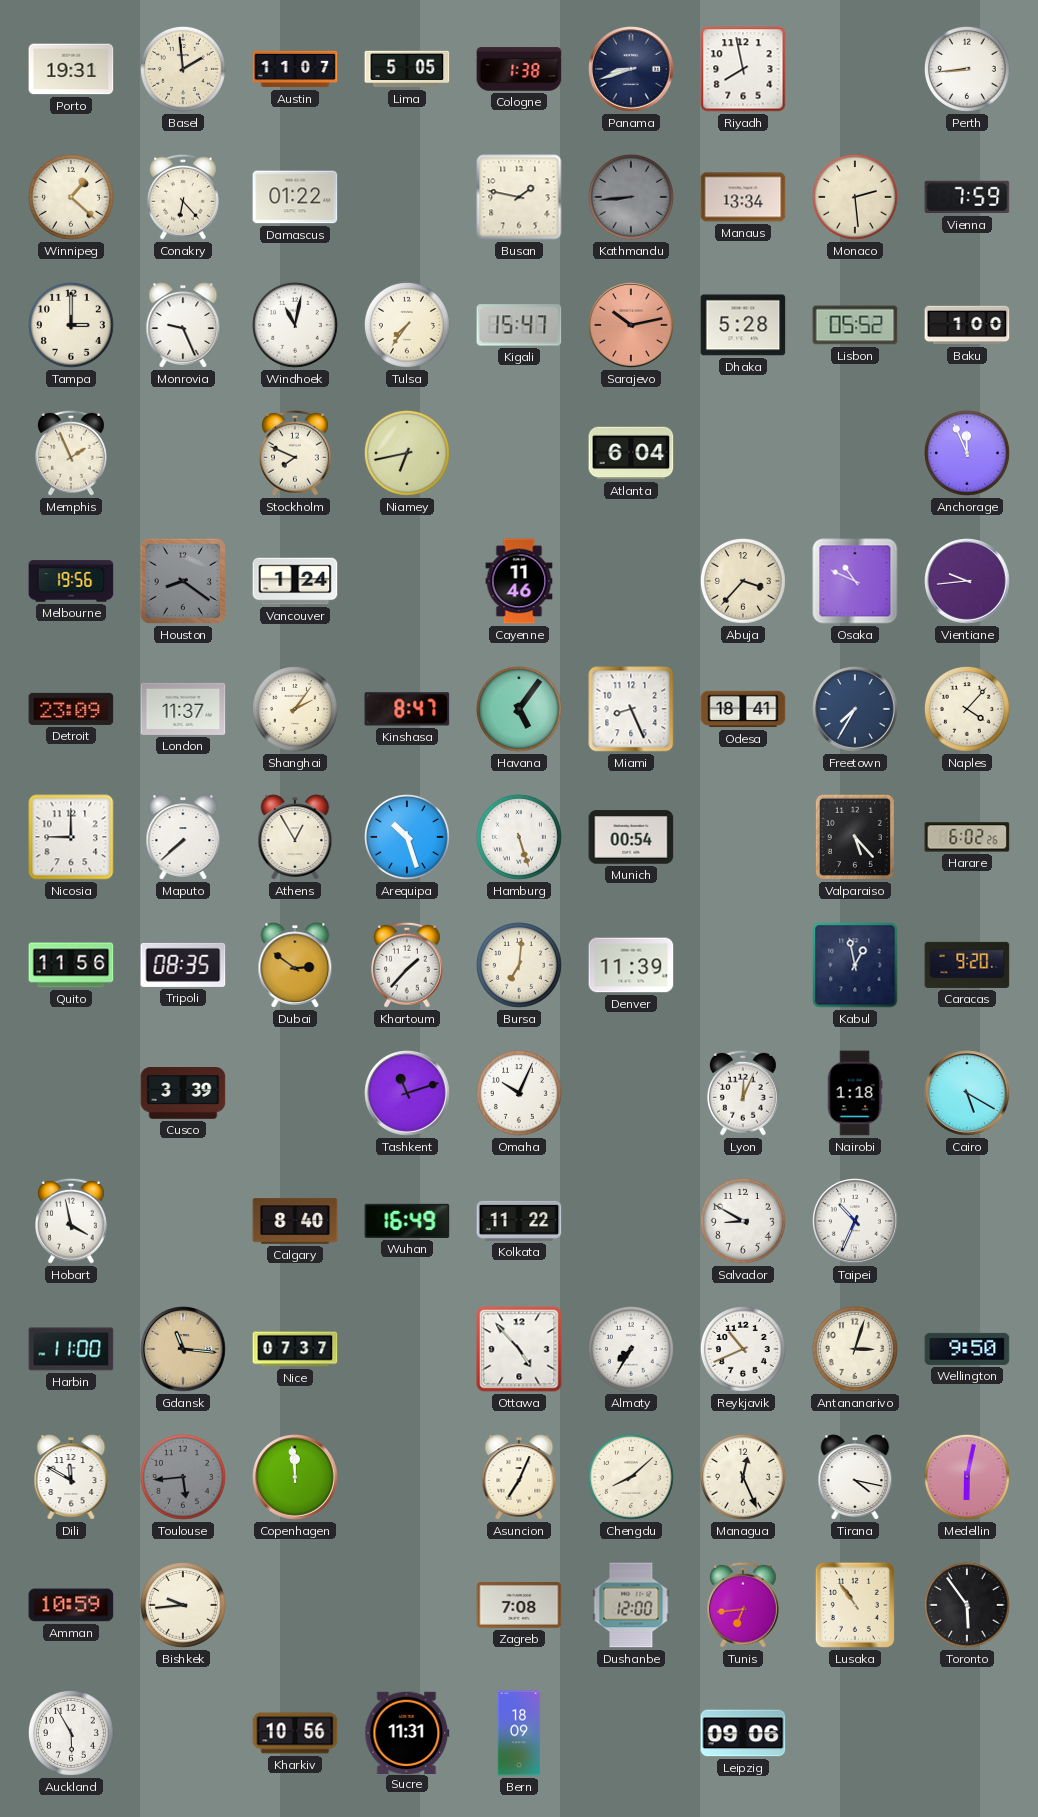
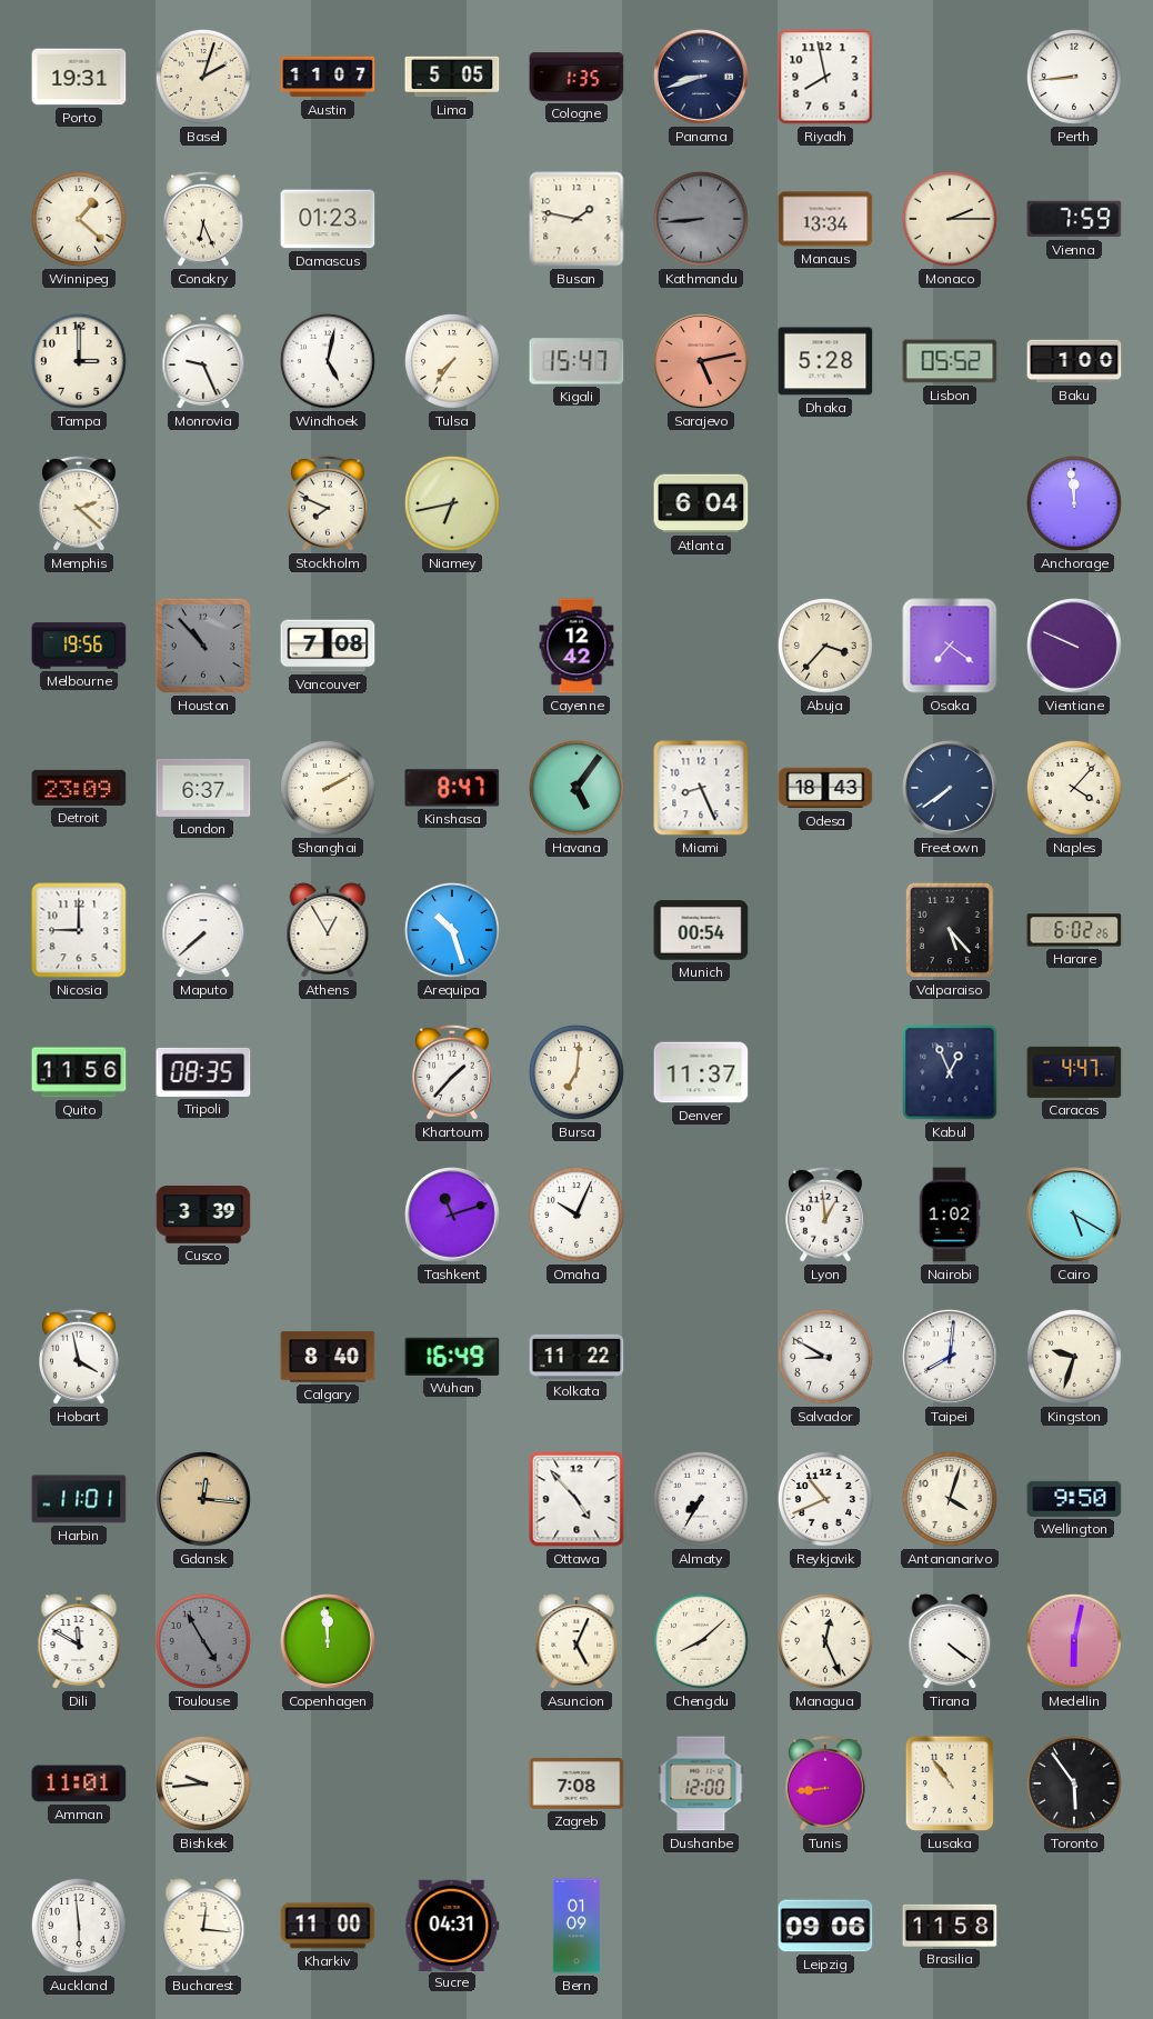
Basel: 1:59 -> 2:03
Cologne: 1:38 -> 1:35
Conakry: 6:23 -> 6:26
Damascus: 01:22 -> 01:23
Monaco: 2:29 -> 2:15
Windhoek: 11:02 -> 5:02
Sarajevo: 10:13 -> 5:13
Memphis: 1:56 -> 2:22
Anchorage: 11:56 -> 11:59
Houston: 8:21 -> 10:53
Vancouver: 1:24 -> 7:08
Cayenne: 11:46 -> 12:42
Osaka: 10:49 -> 7:21
Vientiane: 9:44 -> 9:49
London: 11:37 -> 6:37
Shanghai: 2:06 -> 2:10
Odesa: 18:41 -> 18:43
Freetown: 7:35 -> 7:39
Hamburg: 5:27 -> none
Dubai: 2:51 -> none
Denver: 11:39 -> 11:37
Kabul: 12:58 -> 12:56
Caracas: 9:20 -> 4:47
Lyon: 12:04 -> 12:59
Nairobi: 1:18 -> 1:02
Taipei: 10:34 -> 8:01
Kingston: none -> 9:33
Harbin: 11:00 -> 11:01
Gdansk: 11:16 -> 12:16
Nice: 07:37 -> none
Antananarivo: 3:03 -> 4:03
Toulouse: 5:44 -> 4:55
Asuncion: 7:04 -> 5:04
Tirana: 4:17 -> 4:21
Amman: 10:59 -> 11:01
Tunis: 6:44 -> 8:44
Auckland: 5:55 -> 5:59
Bucharest: none -> 12:16
Kharkiv: 10:56 -> 11:00
Sucre: 11:31 -> 04:31
Bern: 18:09 -> 01:09
Brasilia: none -> 11:58
